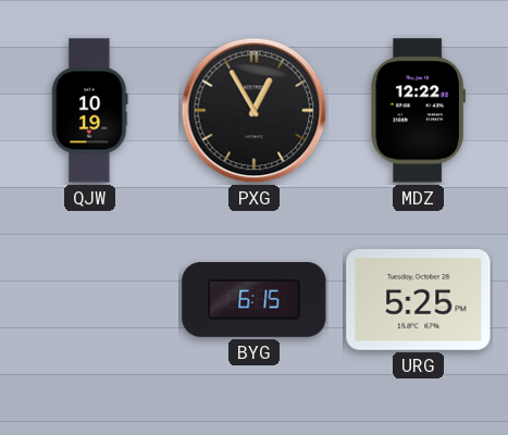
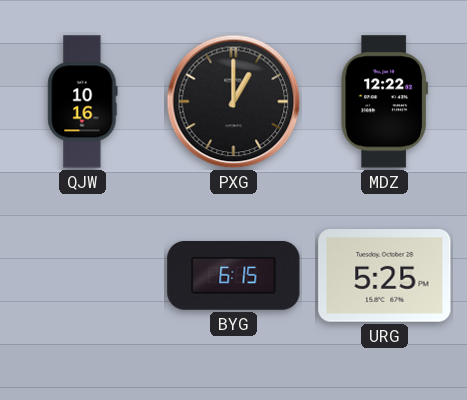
QJW: 10:19 -> 10:16
PXG: 12:55 -> 1:00
